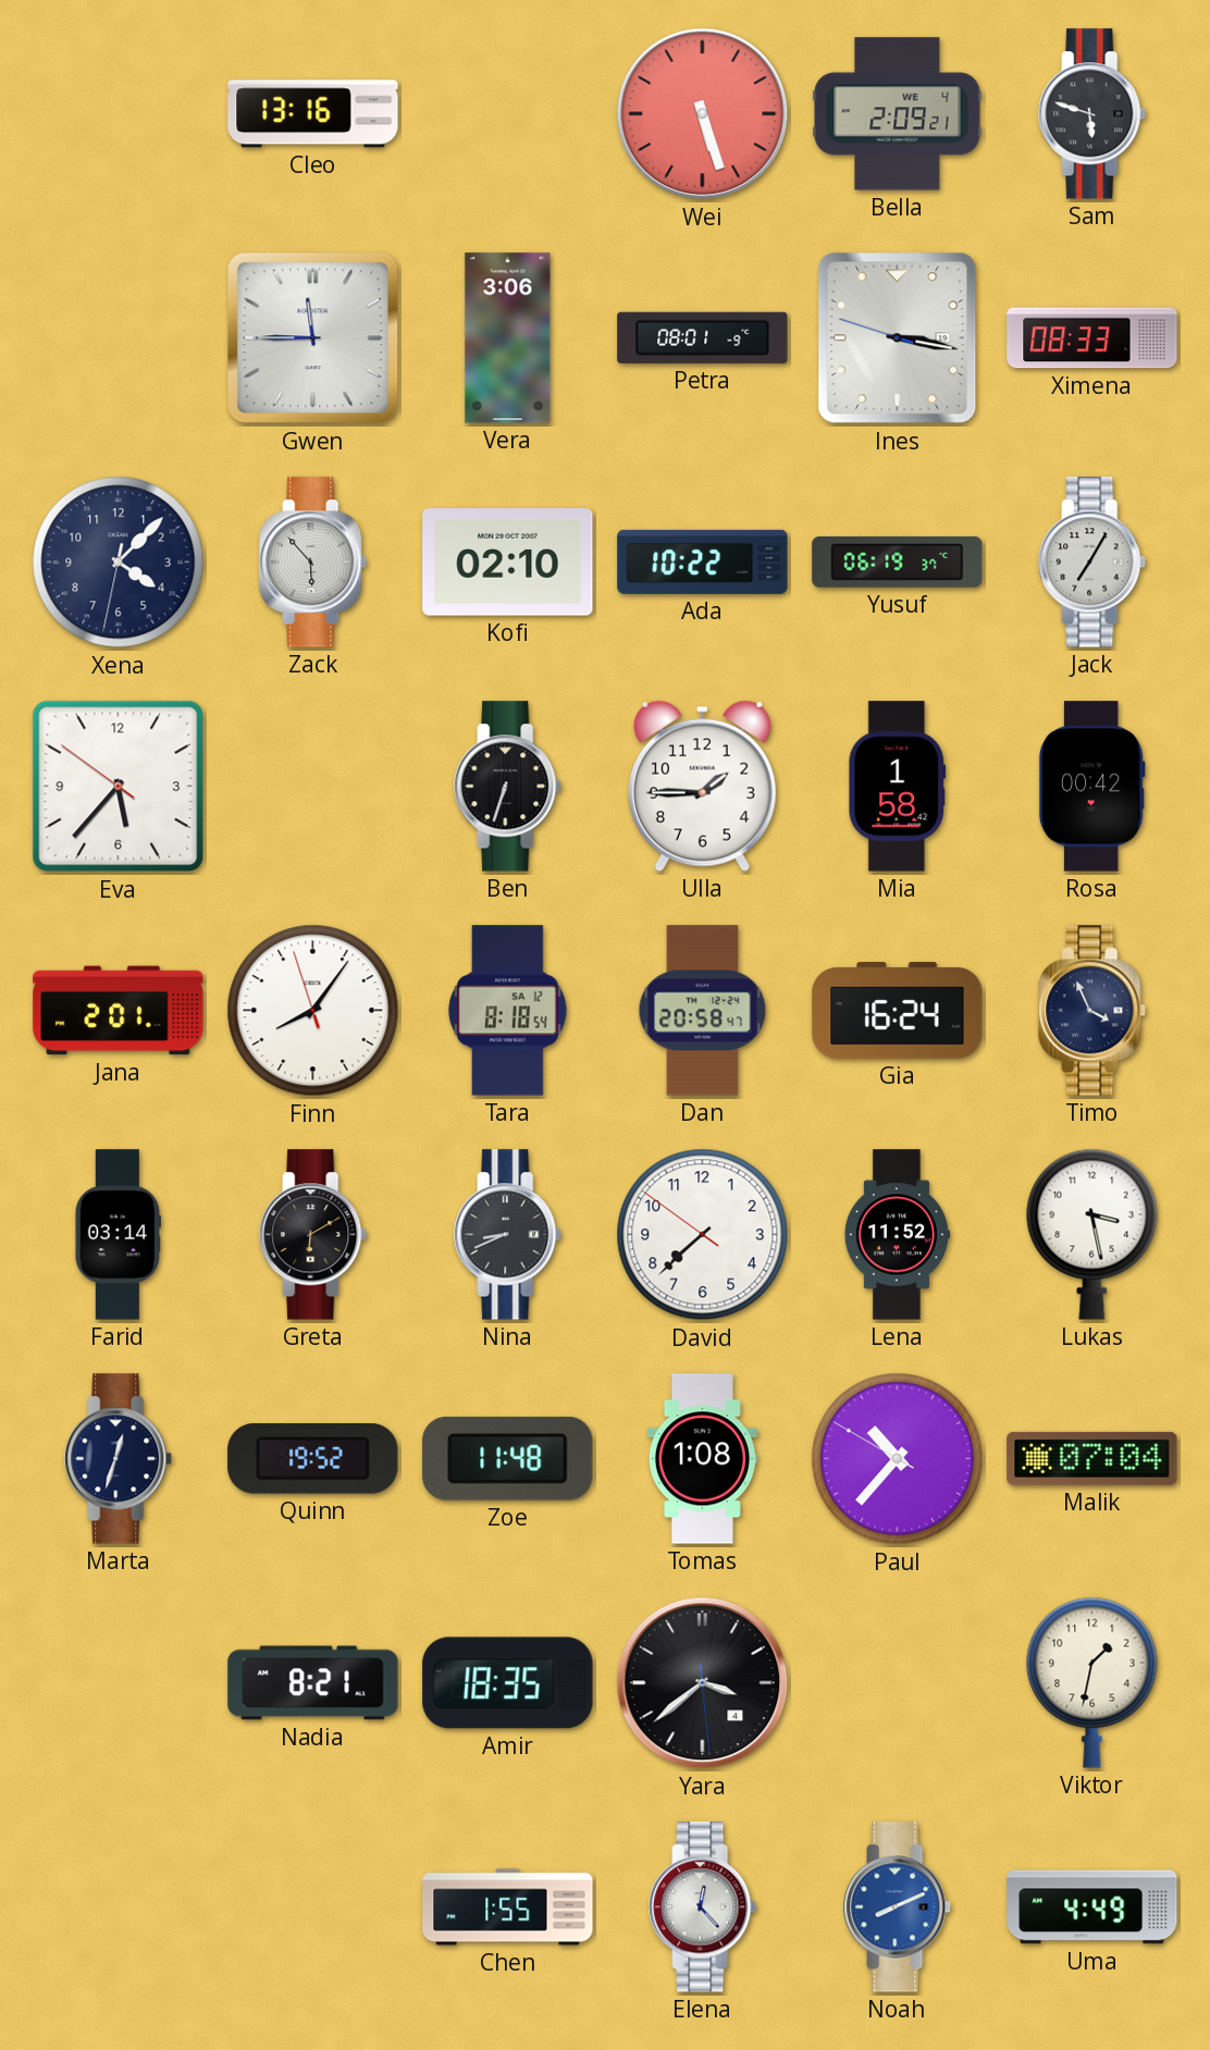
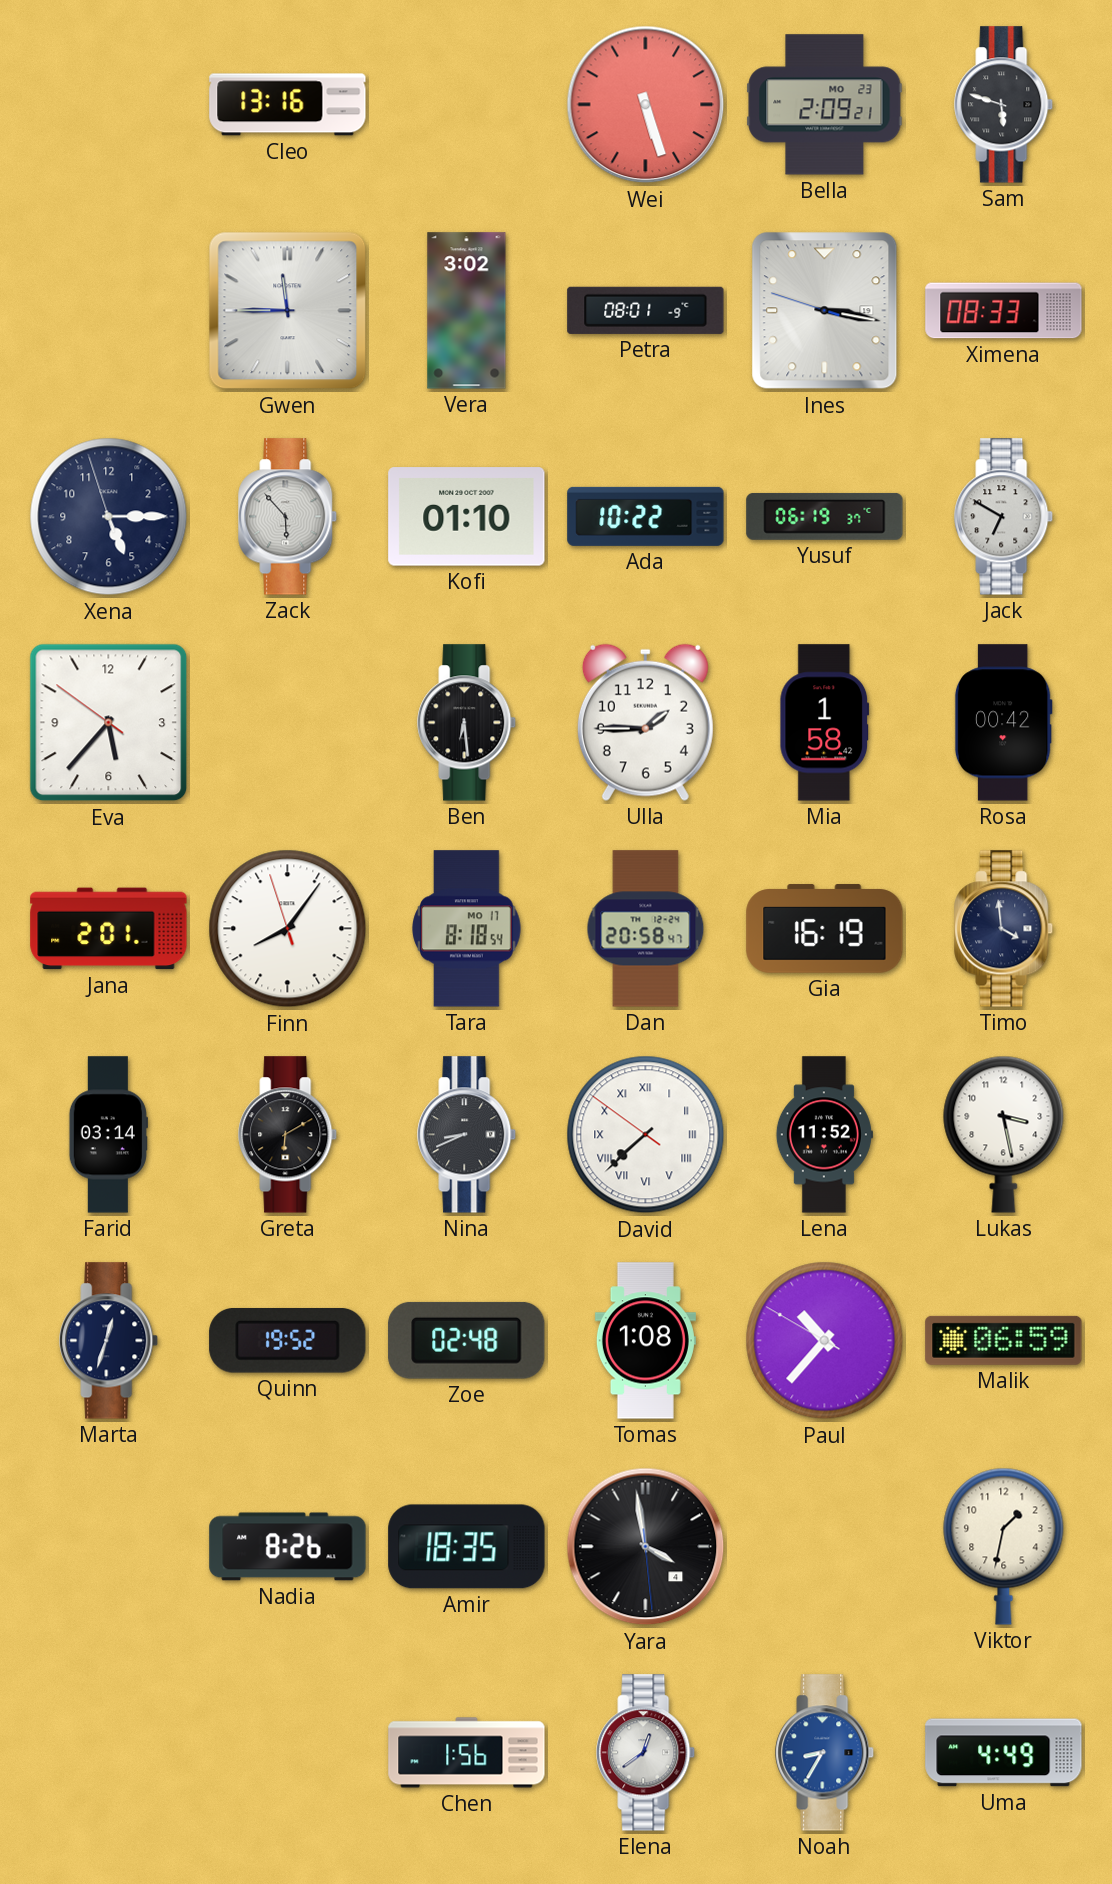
Bella date: WE 4 -> MO 23
Vera: 3:06 -> 3:02
Xena: 4:07 -> 5:14
Kofi: 02:10 -> 01:10
Jack: 7:05 -> 6:50
Ben: 6:33 -> 6:29
Tara date: SA 12 -> MO 17
Gia: 16:24 -> 16:19
Timo: 3:56 -> 3:59
David numerals: Arabic -> Roman
Zoe: 11:48 -> 02:48
Malik: 07:04 -> 06:59
Nadia: 8:21 -> 8:26
Yara: 3:38 -> 3:58
Chen: 1:55 -> 1:56
Elena: 12:23 -> 12:39
Noah: 8:11 -> 8:35
